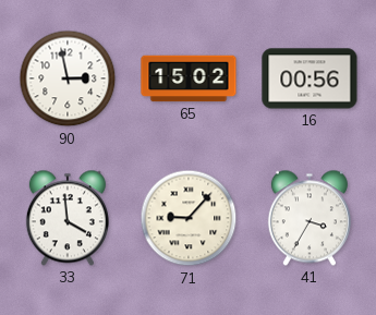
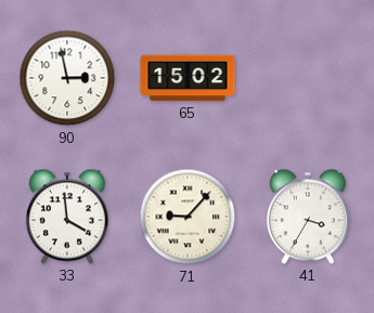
16: 00:56 -> none
